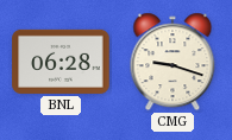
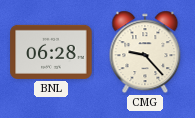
CMG: 9:18 -> 9:23
